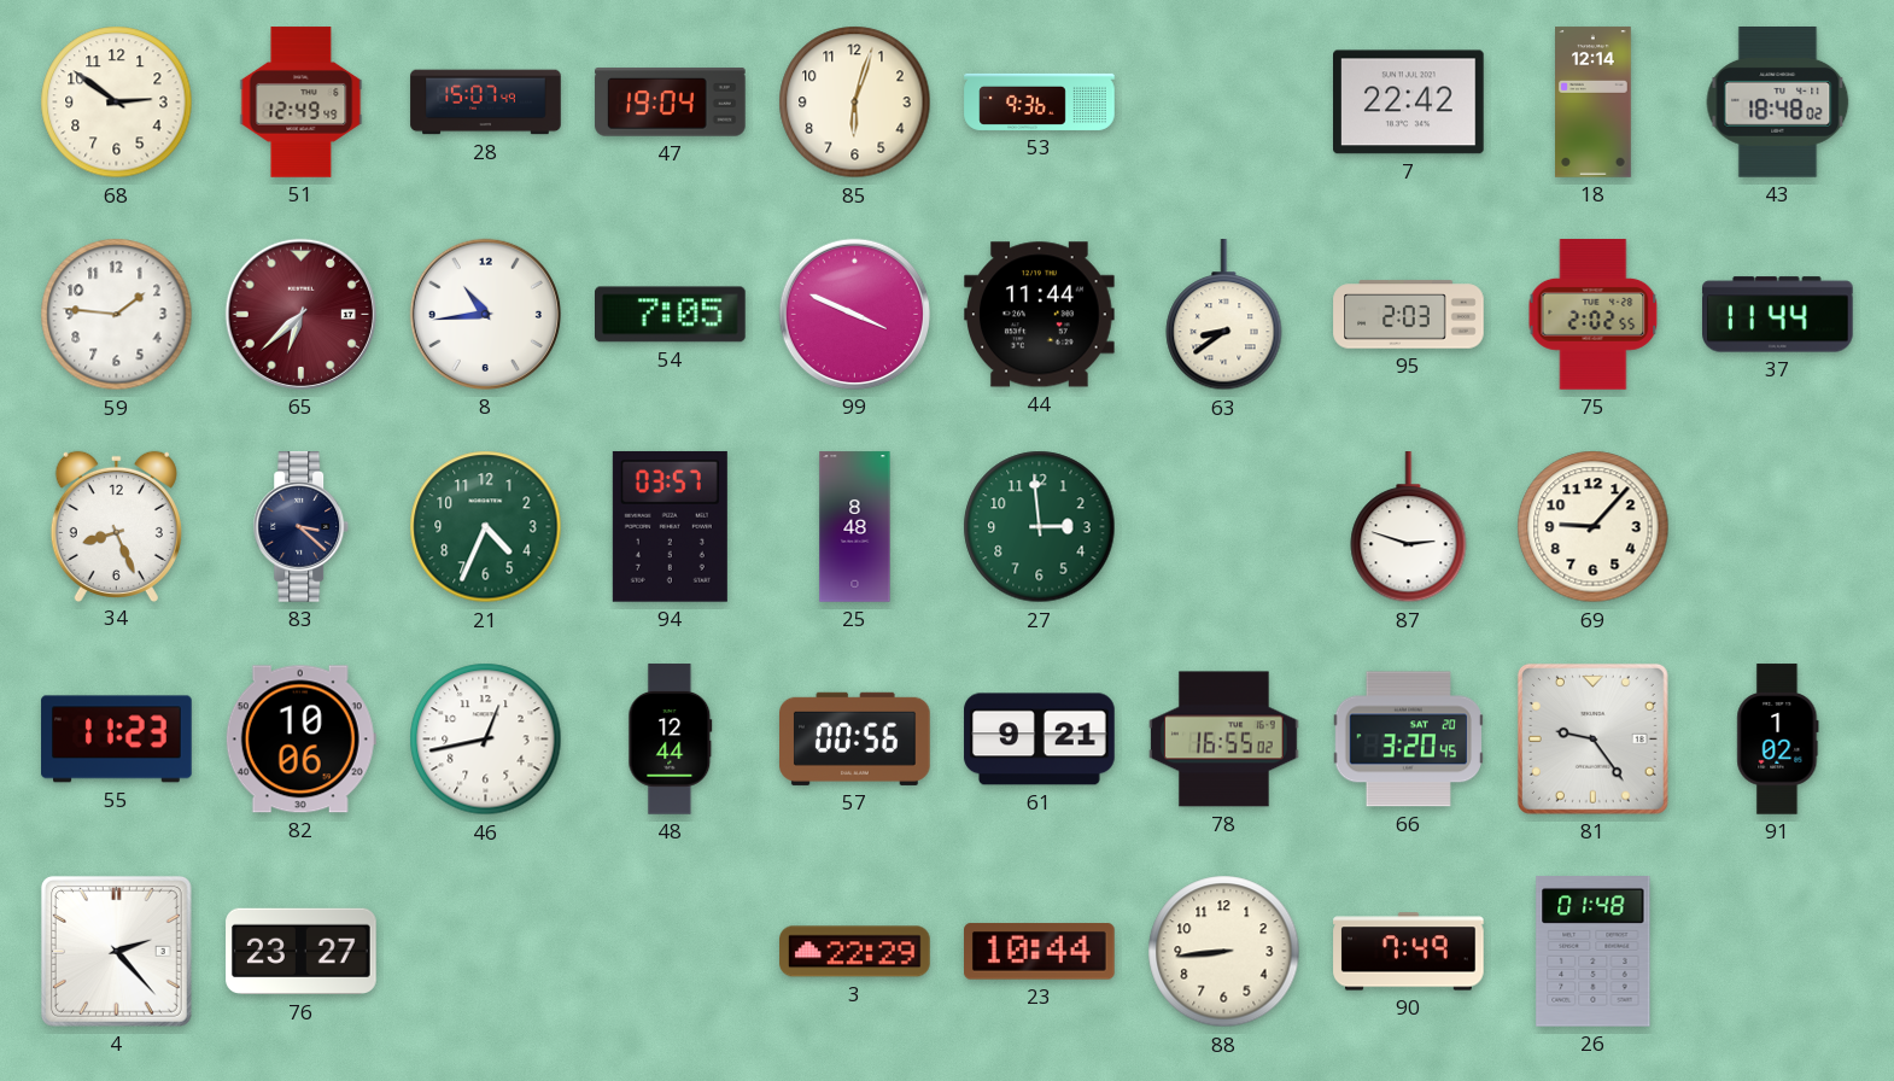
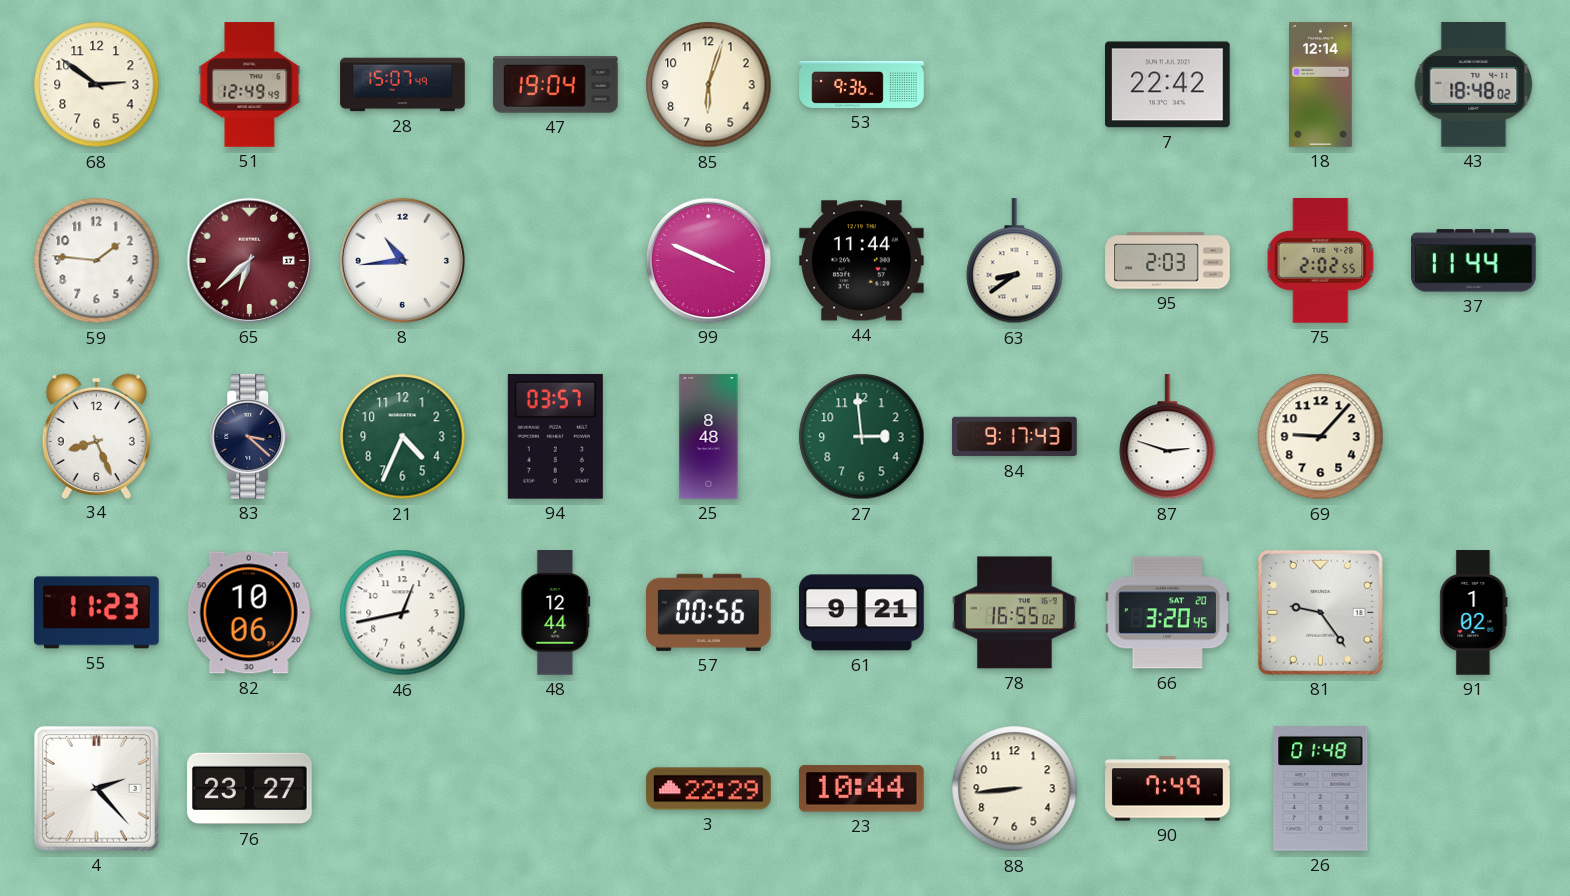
54: 7:05 -> none
84: none -> 9:17
